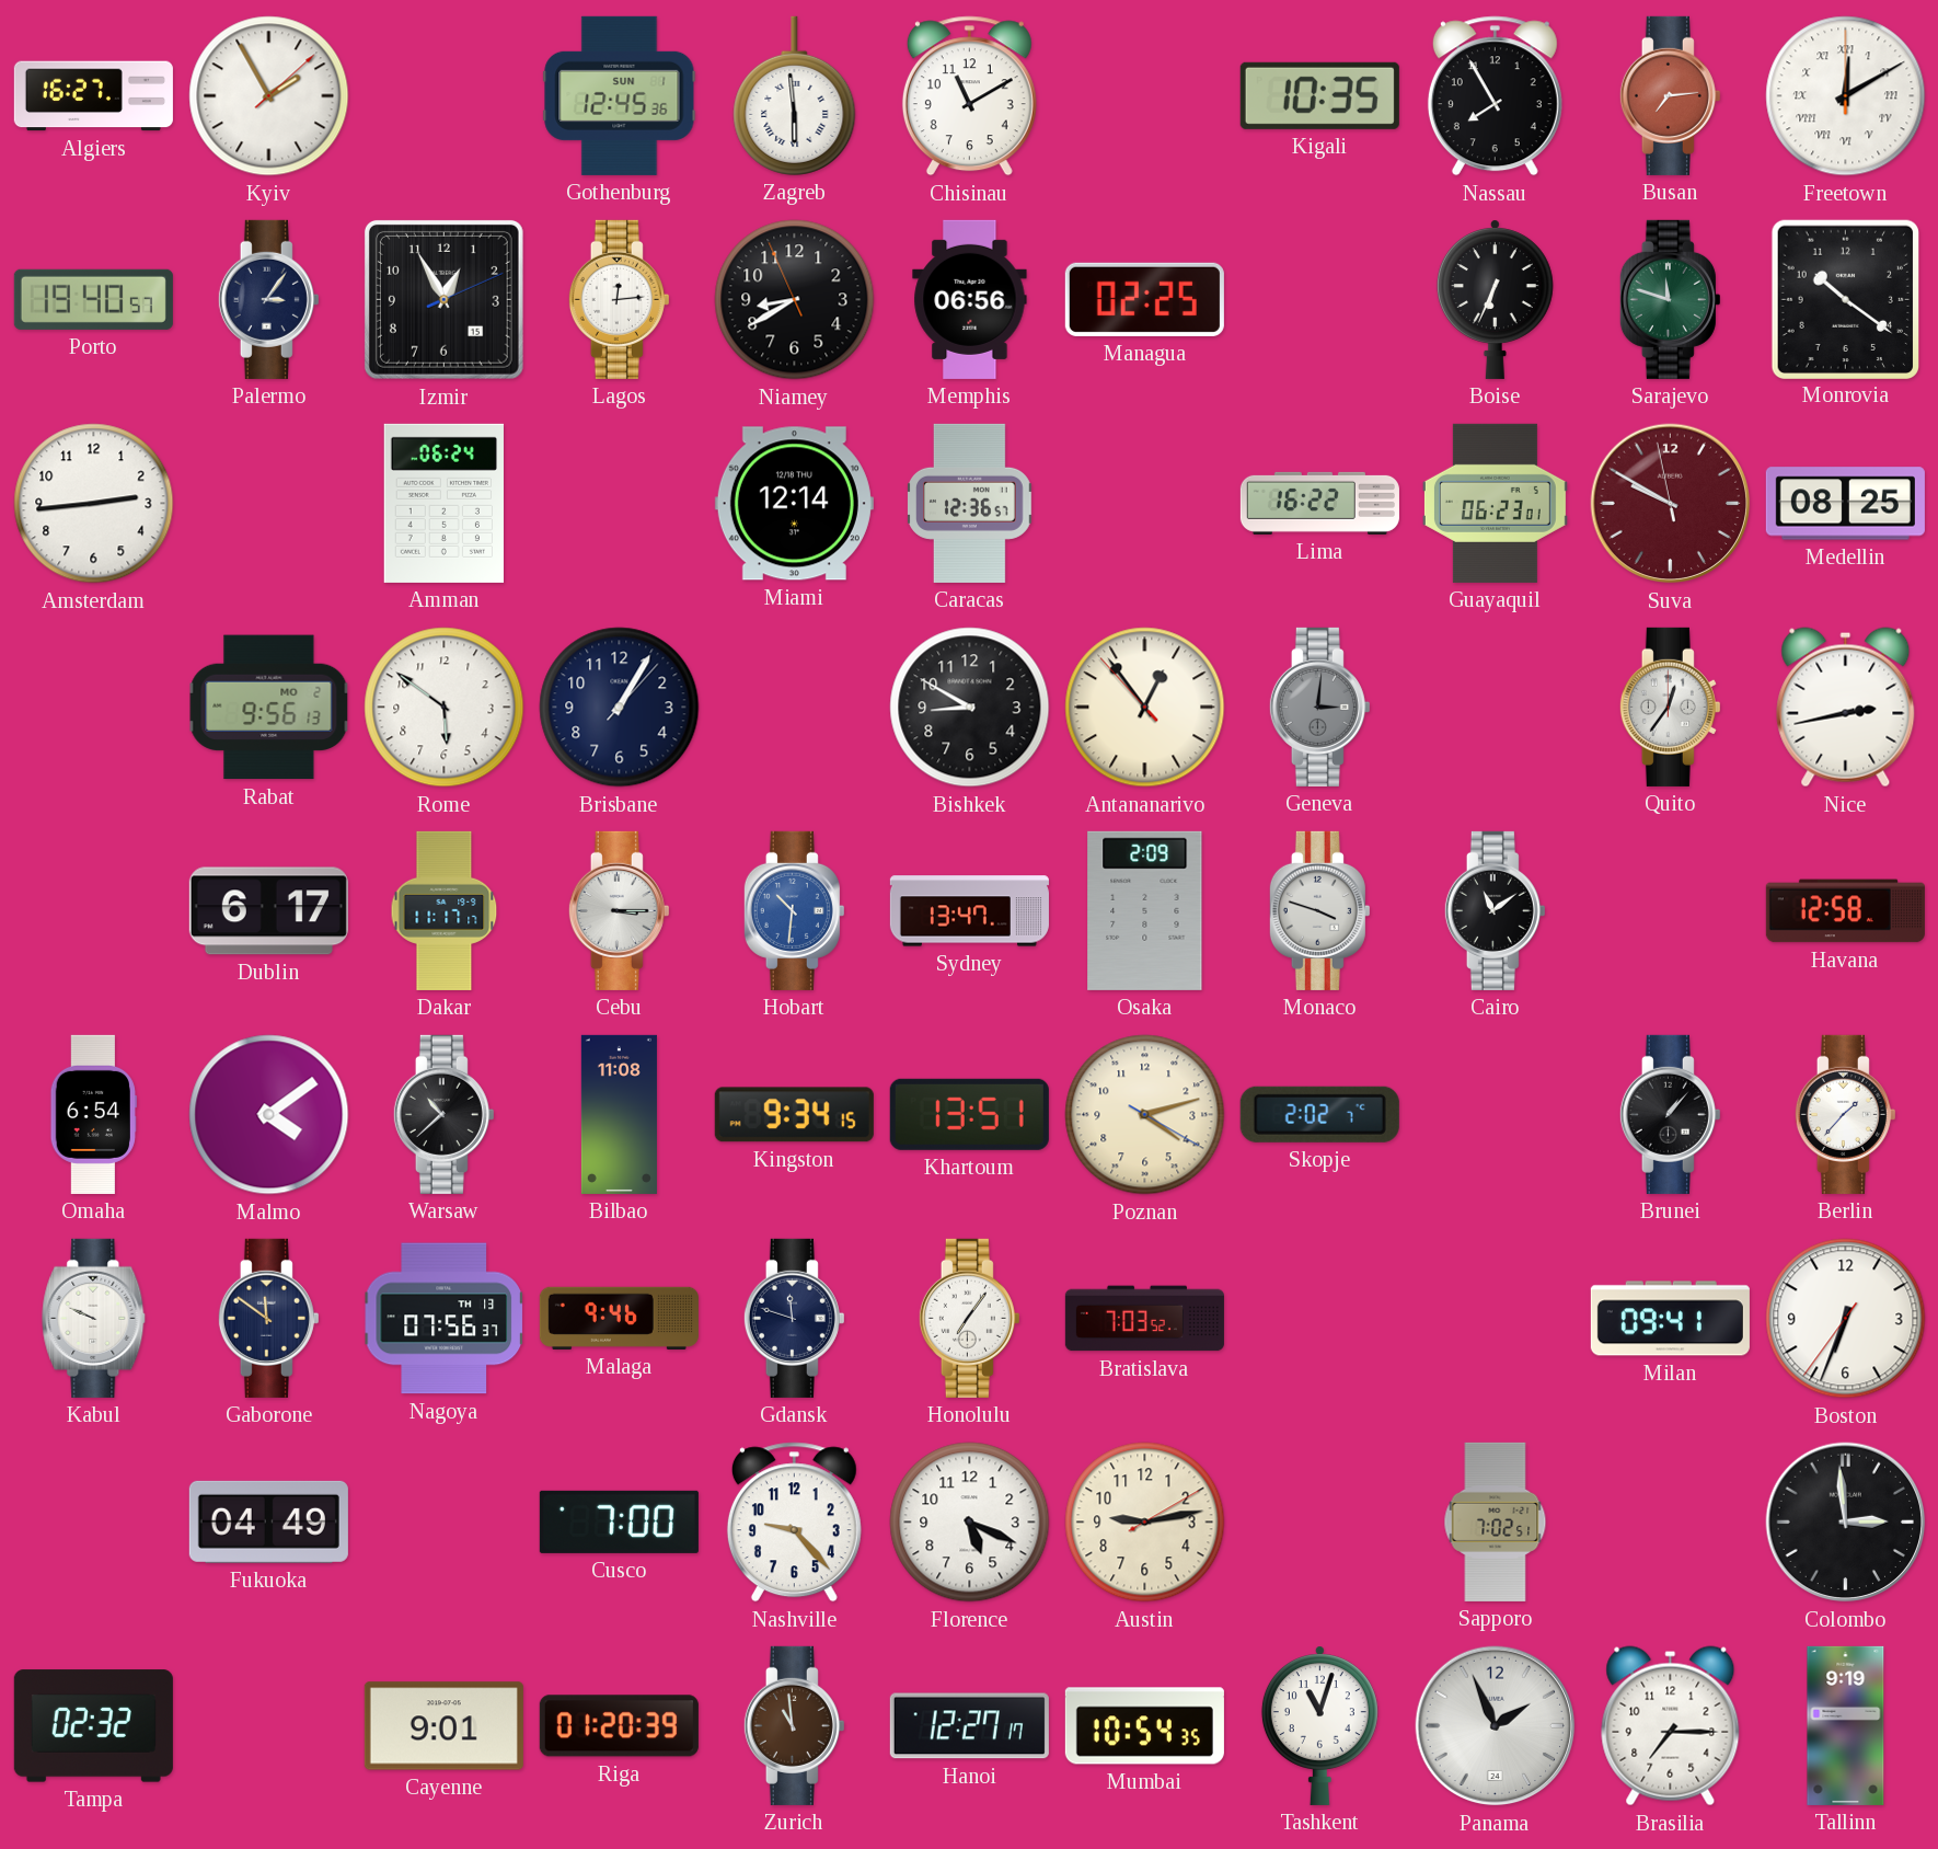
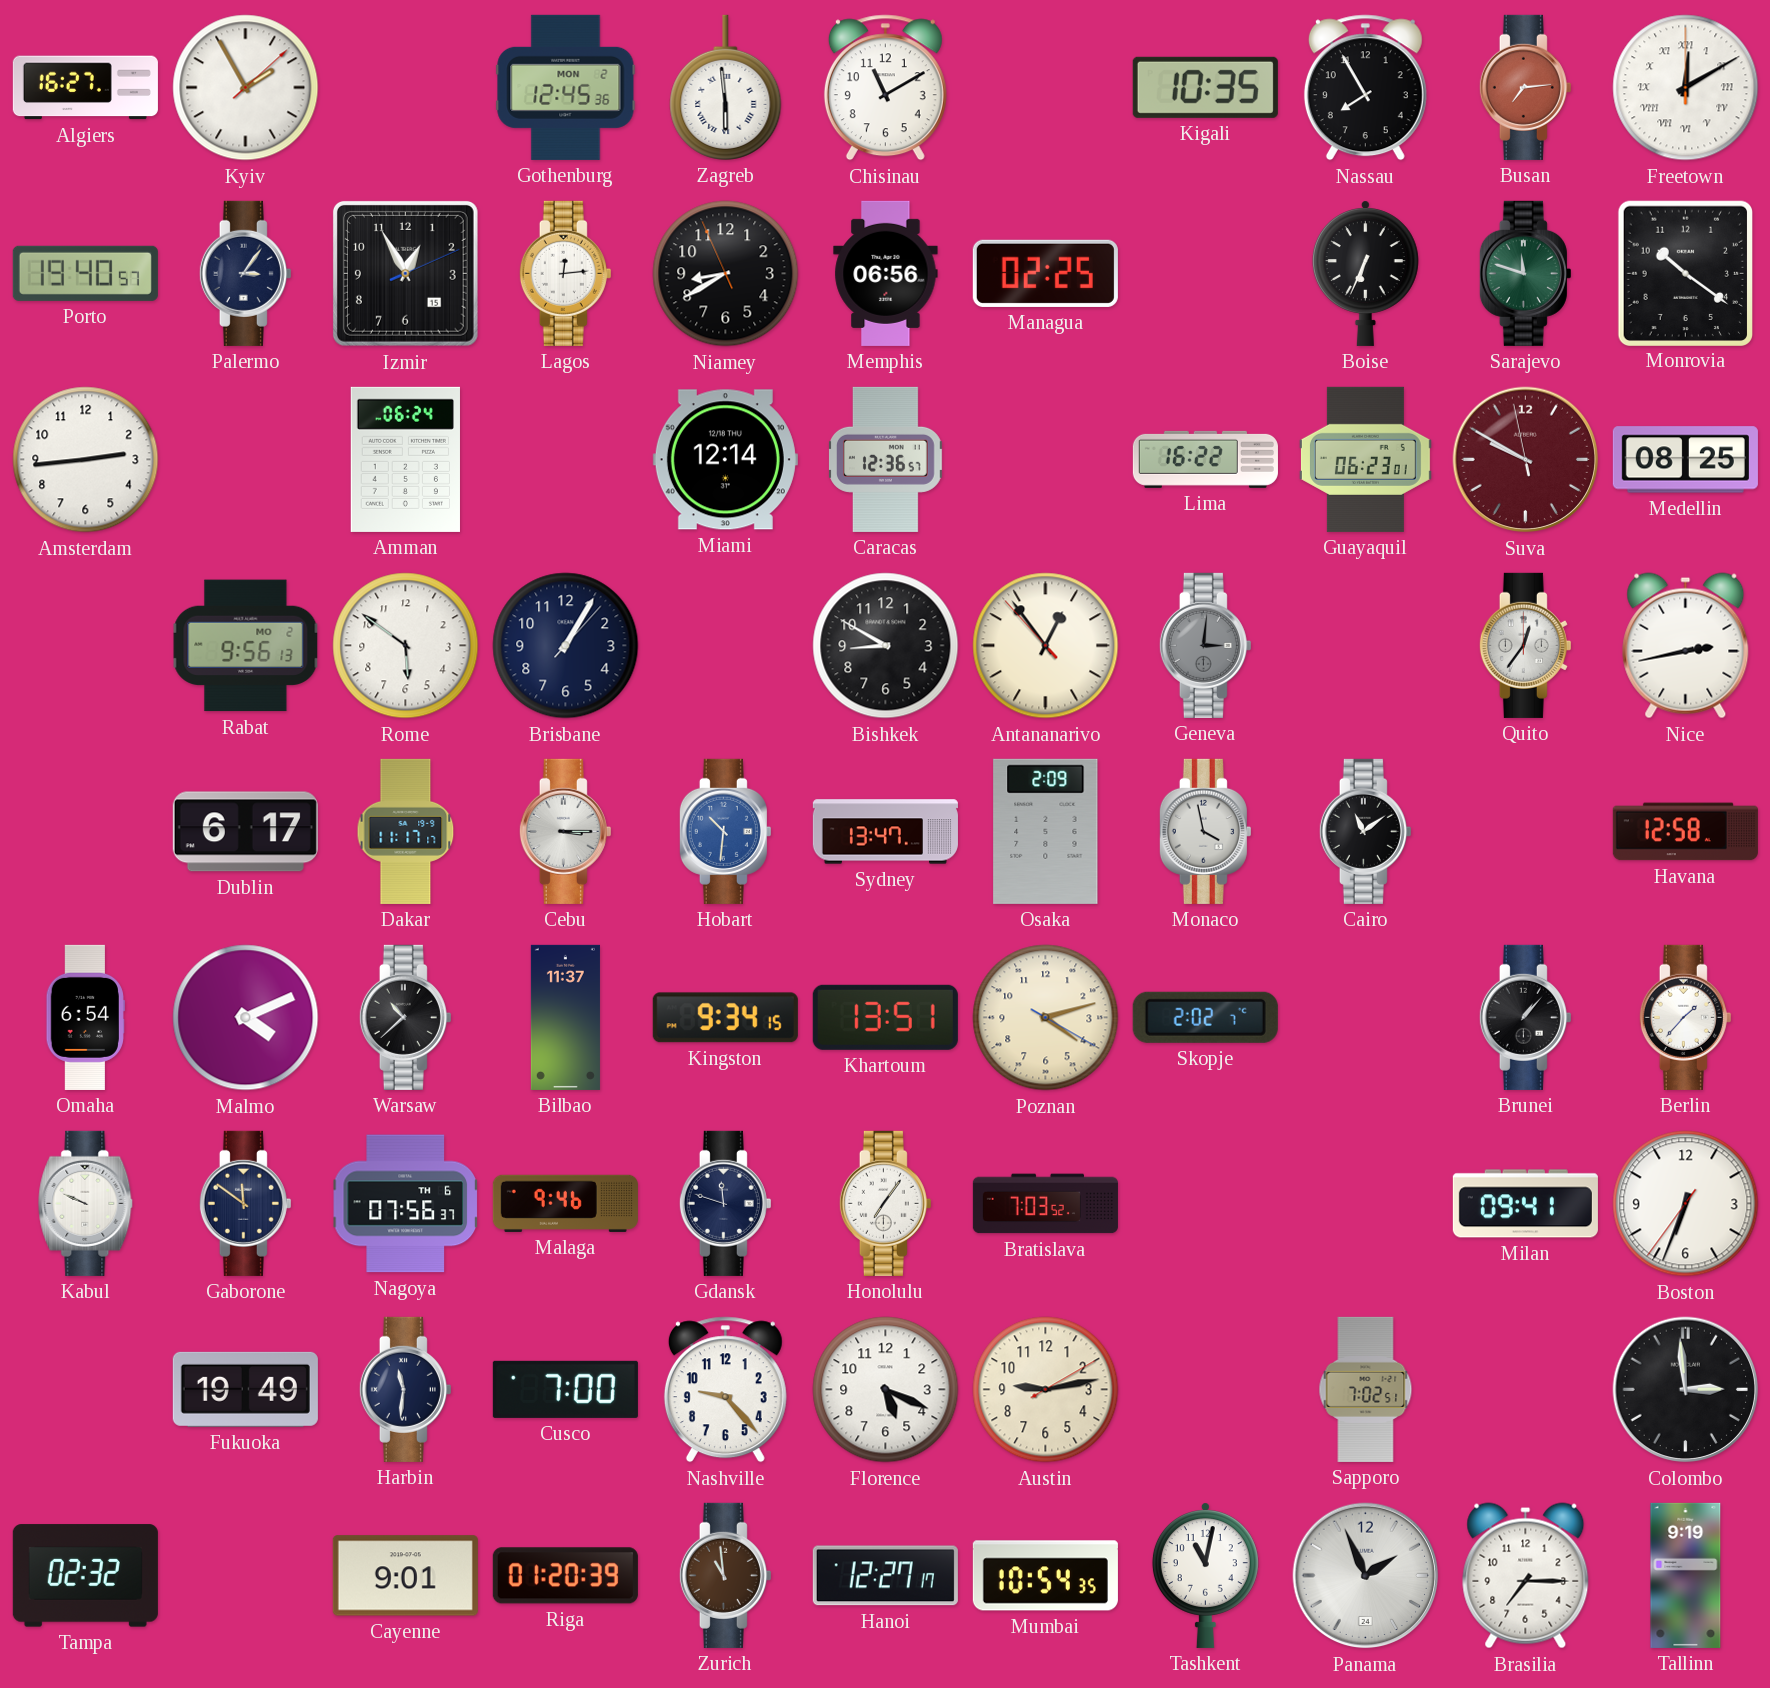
Gothenburg date: SUN 1 -> MON 2
Monaco: 3:48 -> 3:58
Malmo: 4:09 -> 4:11
Bilbao: 11:08 -> 11:37
Nagoya date: TH 13 -> TH 6
Fukuoka: 04:49 -> 19:49
Harbin: none -> 11:31
Tashkent: 11:03 -> 11:02
